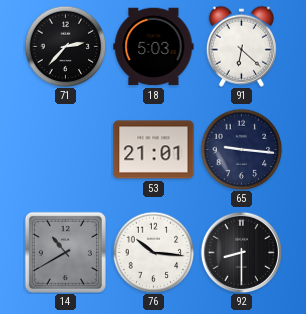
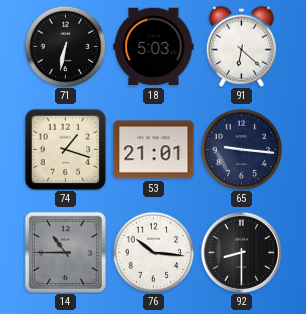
71: 2:37 -> 6:32
74: none -> 1:18
14: 10:40 -> 10:45
